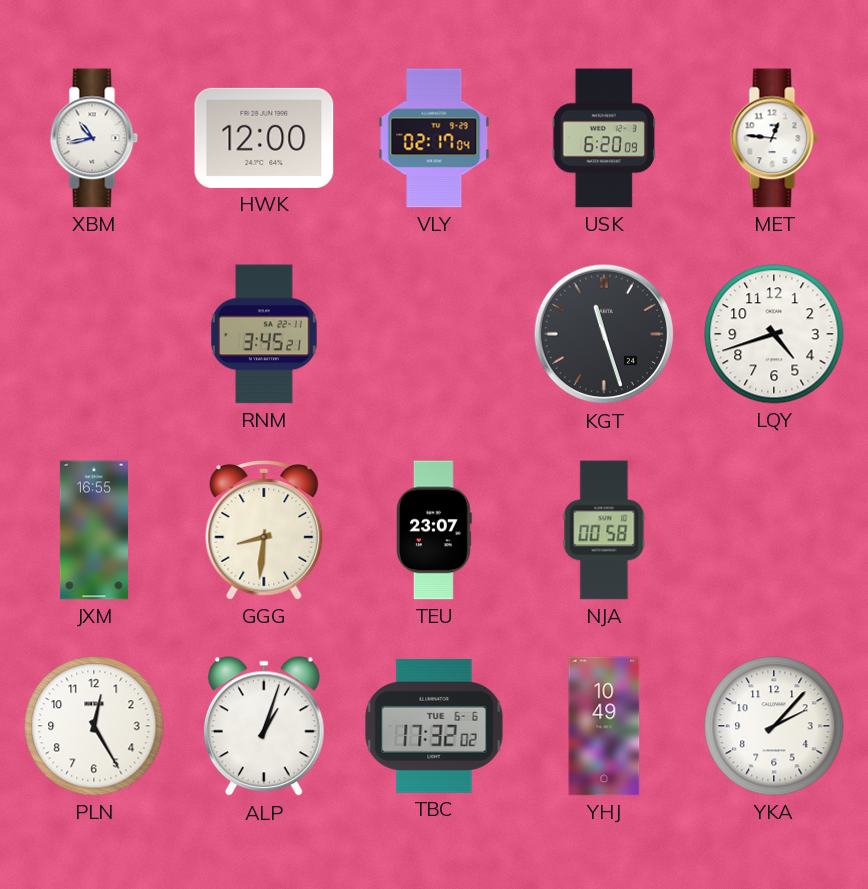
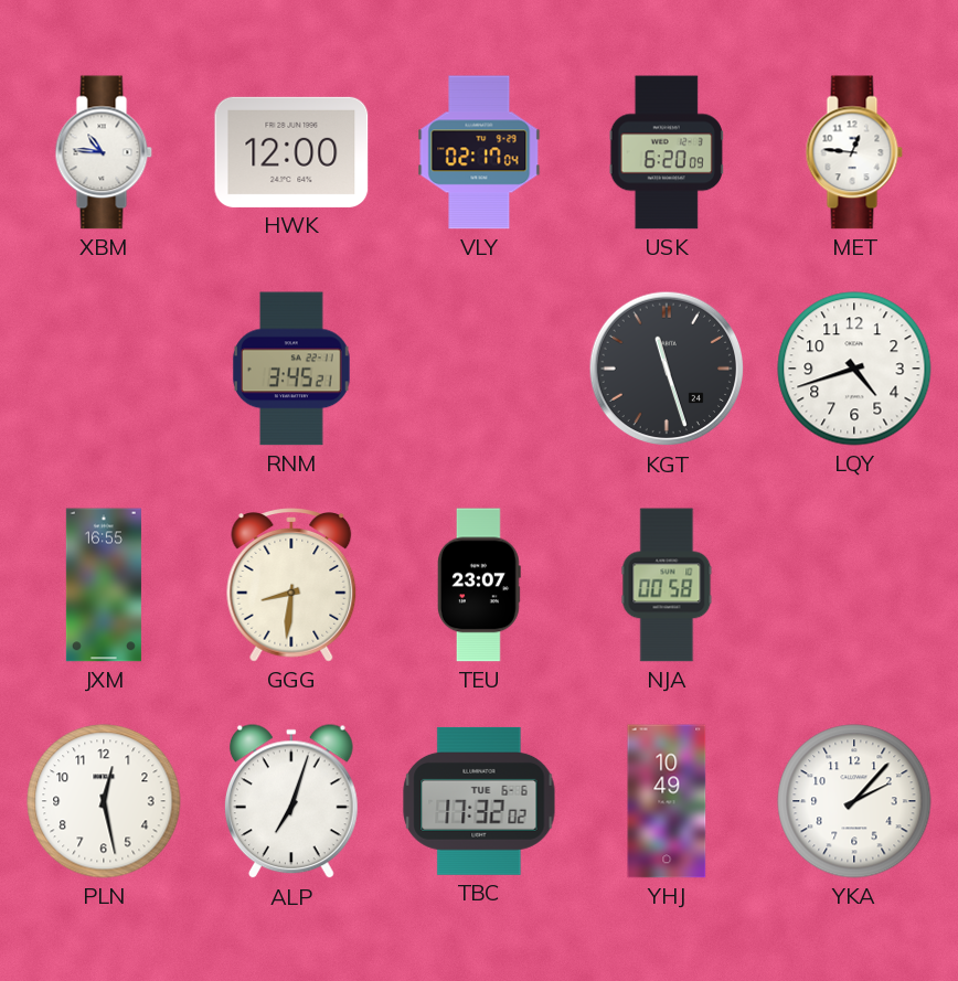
XBM: 10:43 -> 10:46
PLN: 12:25 -> 12:28
ALP: 1:03 -> 7:03
